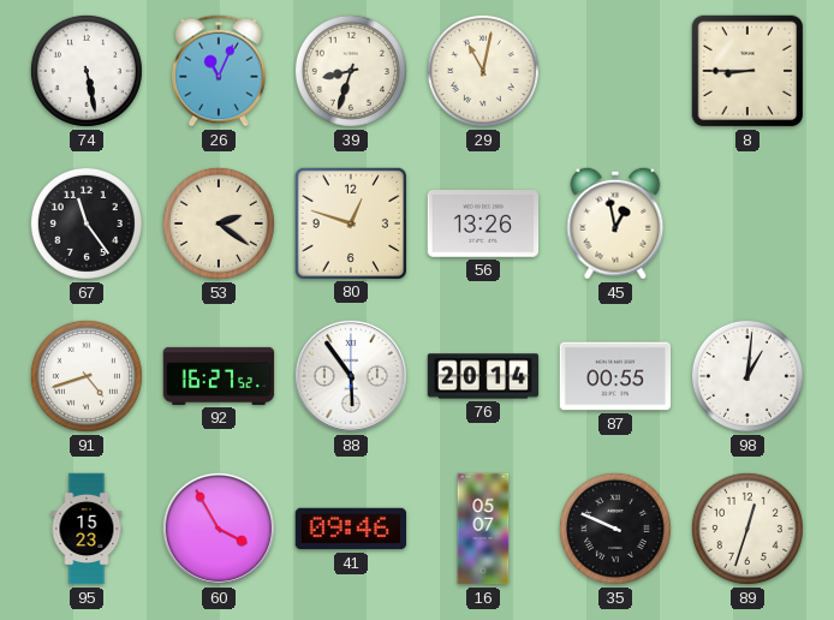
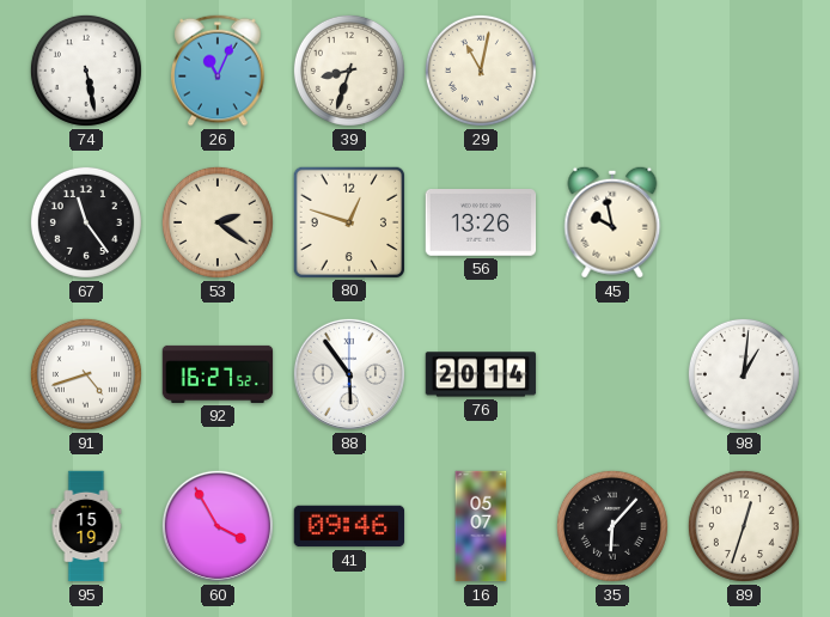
8: 8:45 -> none
45: 12:58 -> 9:58
87: 00:55 -> none
95: 15:23 -> 15:19
35: 9:49 -> 6:07
